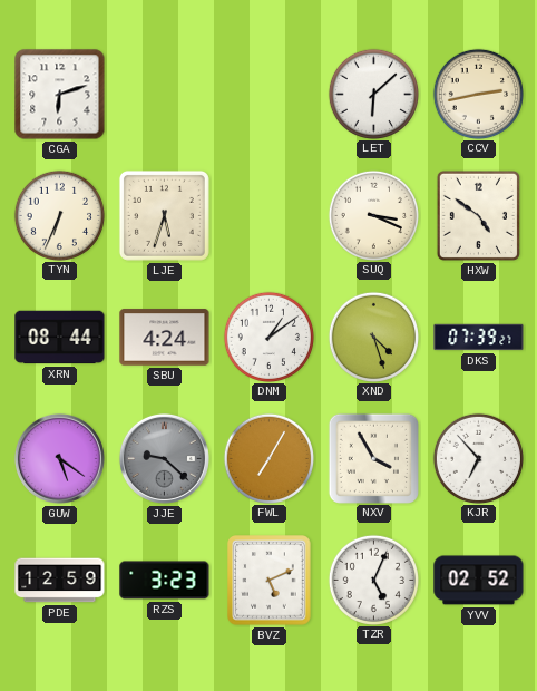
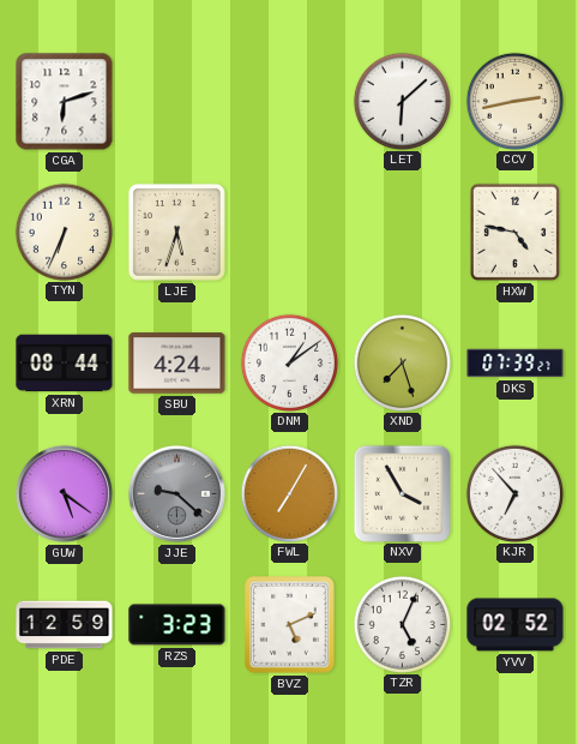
SUQ: 3:19 -> none
HXW: 4:51 -> 4:47
XND: 4:27 -> 7:27
